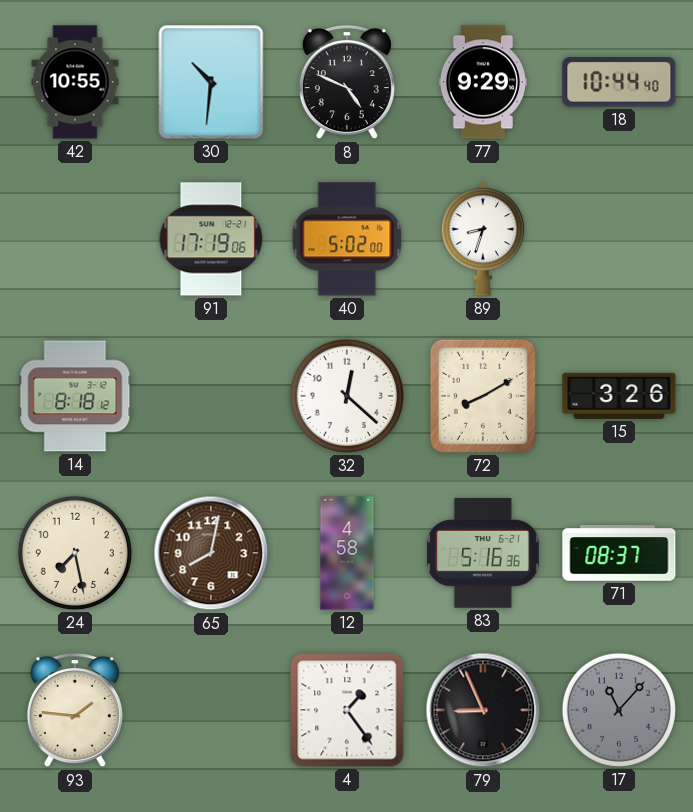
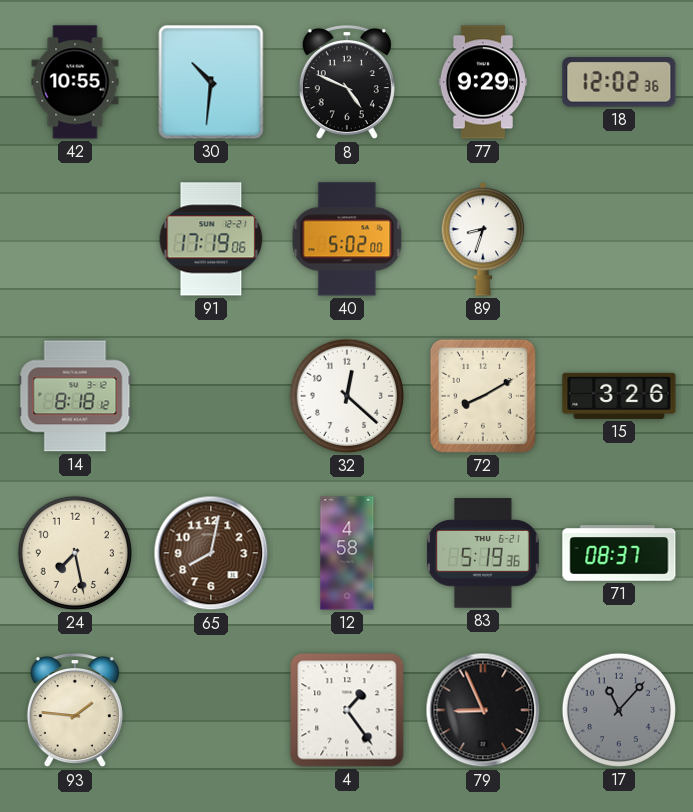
18: 10:44 -> 12:02
83: 5:16 -> 5:19
